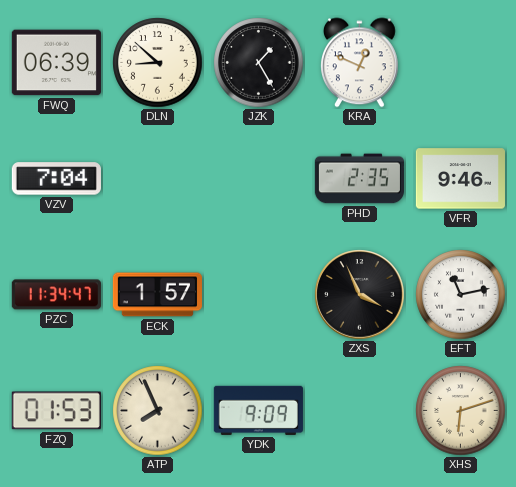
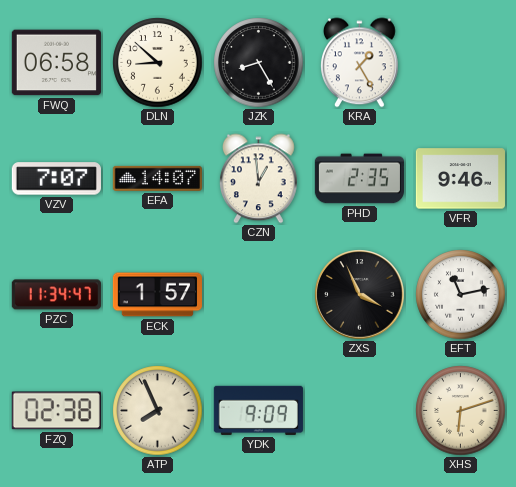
FWQ: 06:39 -> 06:58
JZK: 1:25 -> 8:25
KRA: 12:49 -> 1:25
VZV: 7:04 -> 7:07
EFA: none -> 14:07
CZN: none -> 12:59
FZQ: 01:53 -> 02:38
